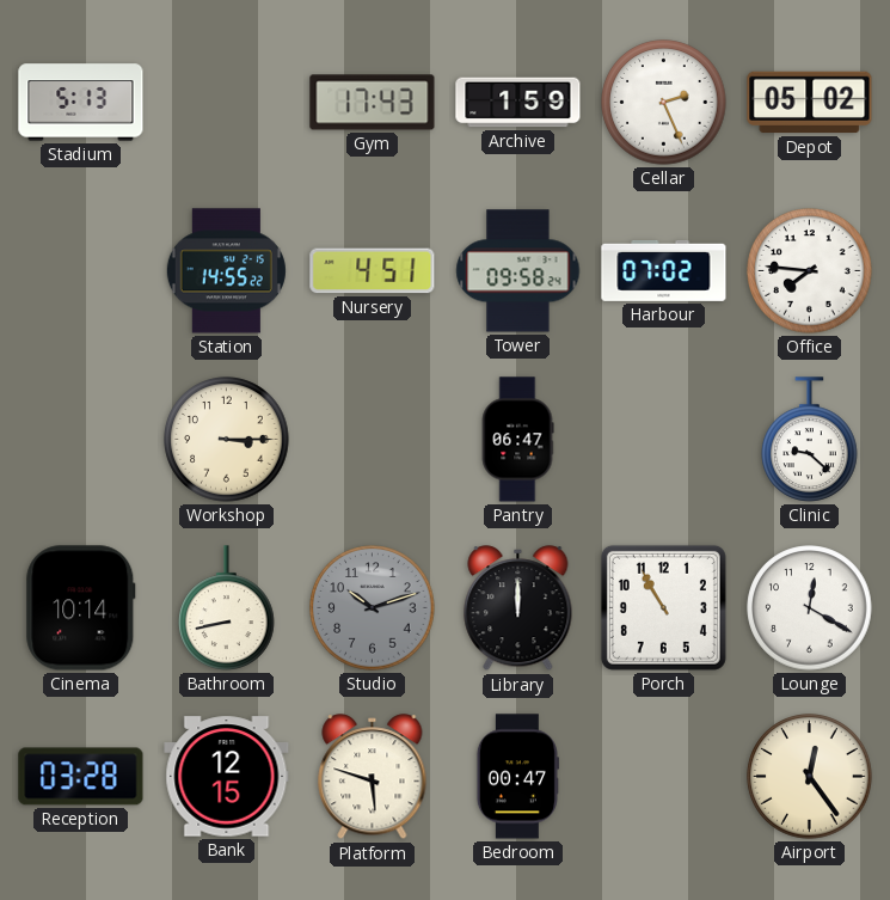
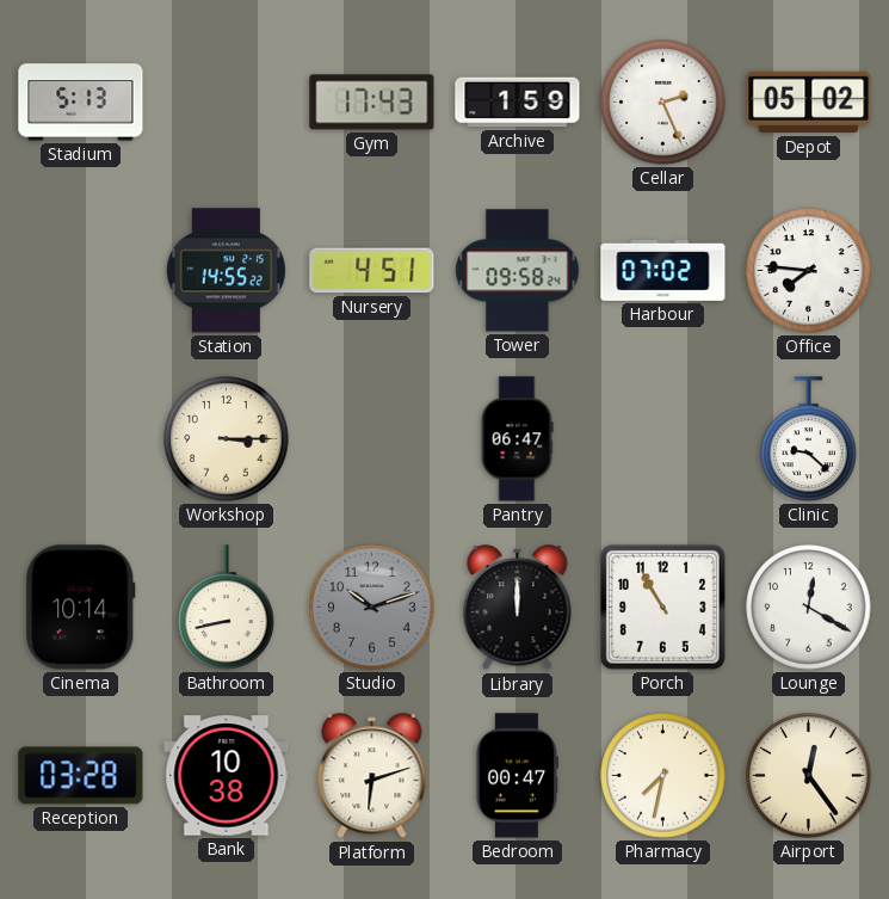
Bank: 12:15 -> 10:38
Platform: 5:48 -> 6:12
Pharmacy: none -> 7:32
